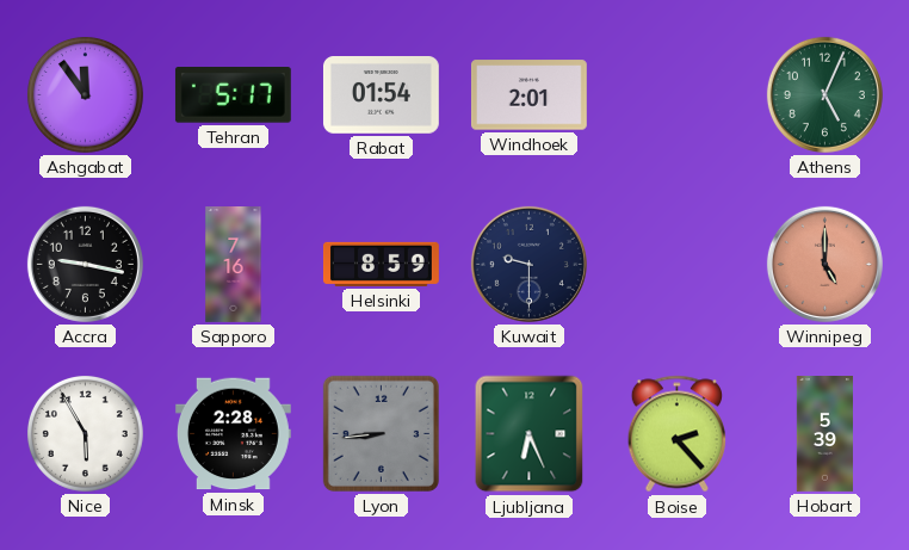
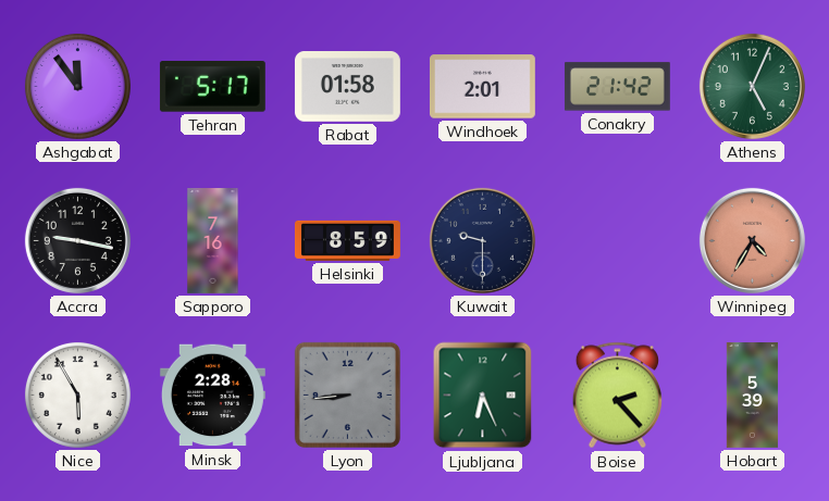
Rabat: 01:54 -> 01:58
Conakry: none -> 21:42
Winnipeg: 5:00 -> 4:35
